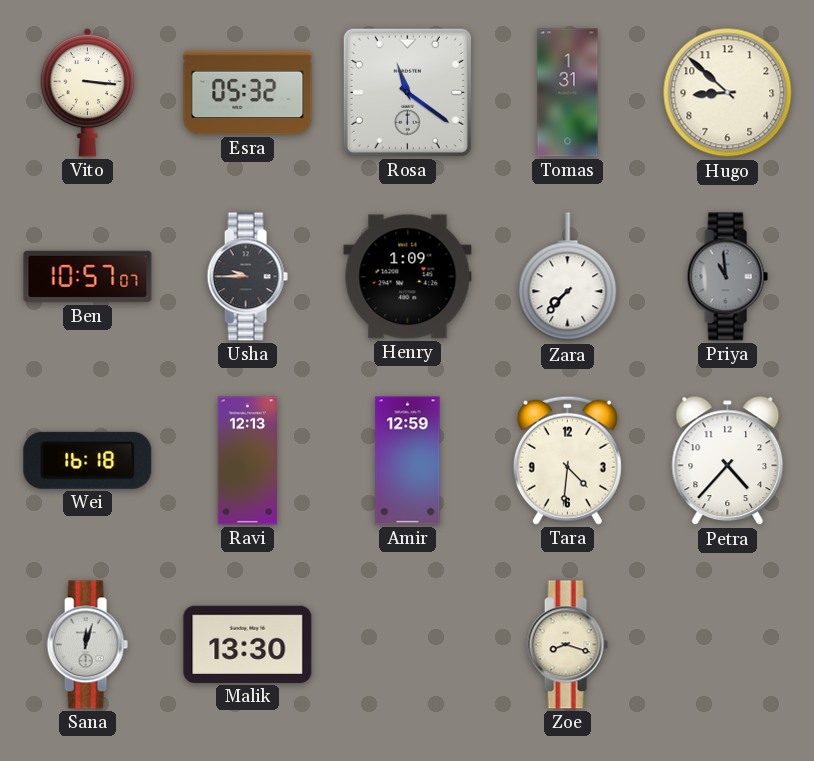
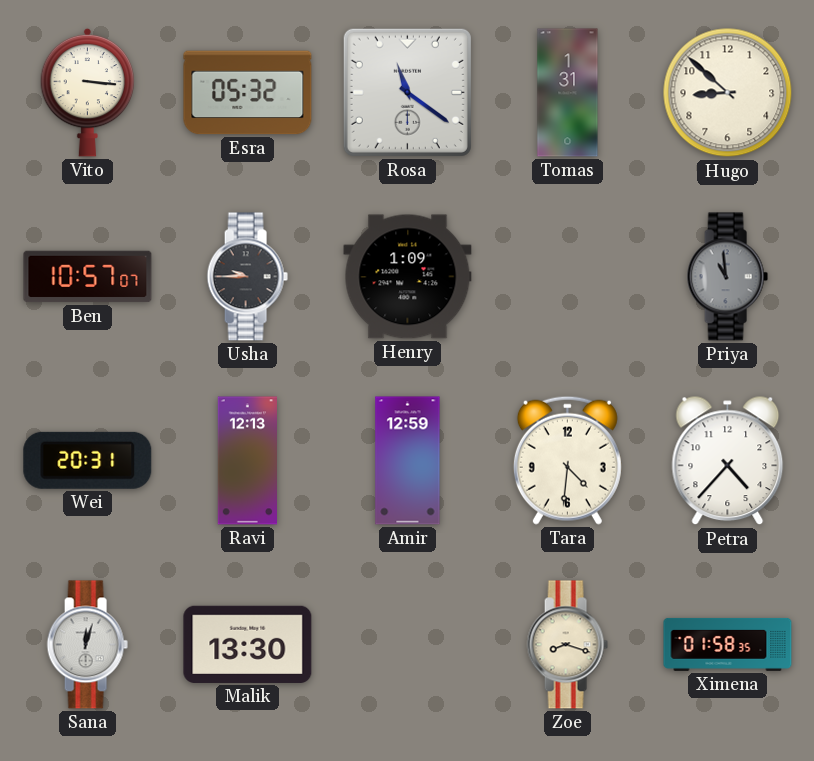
Zara: 7:37 -> none
Wei: 16:18 -> 20:31
Ximena: none -> 01:58
